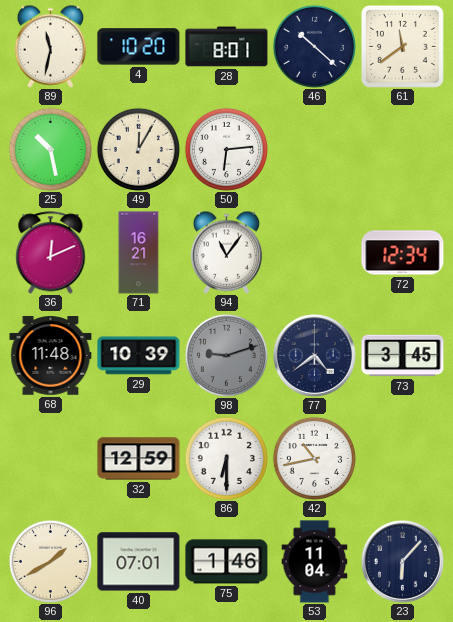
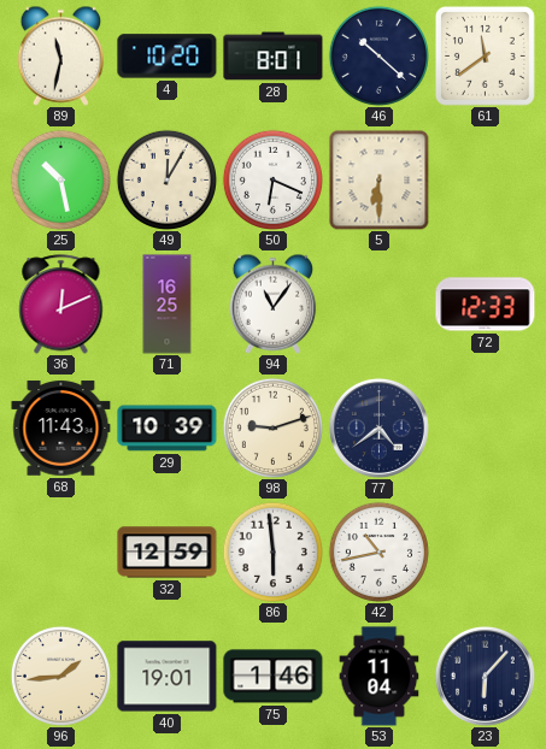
50: 6:14 -> 6:19
5: none -> 6:30
71: 16:21 -> 16:25
72: 12:34 -> 12:33
68: 11:48 -> 11:43
98 dial: grey -> cream
73: 3:45 -> none
86: 6:30 -> 5:59
96: 1:40 -> 1:44
40: 07:01 -> 19:01
